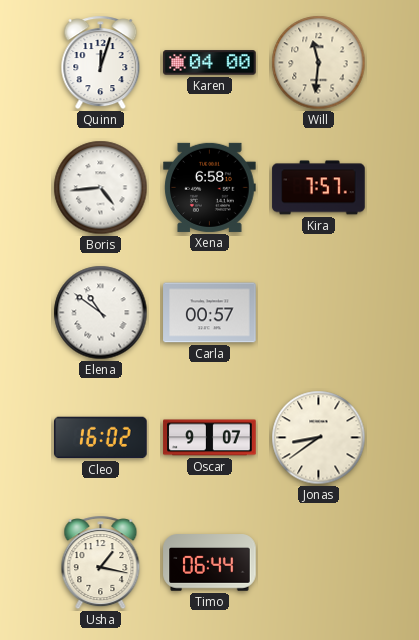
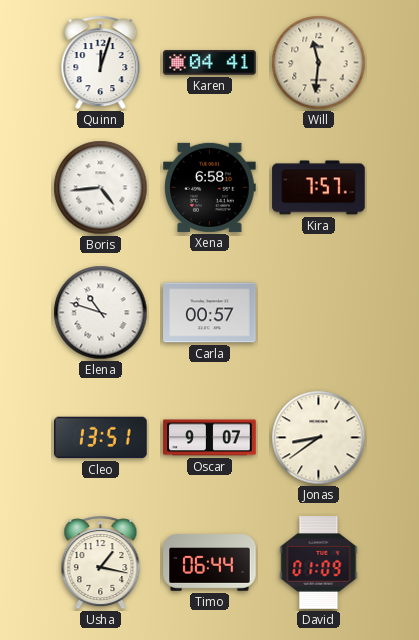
Karen: 04:00 -> 04:41
Elena: 10:51 -> 10:48
Cleo: 16:02 -> 13:51
David: none -> 01:09
